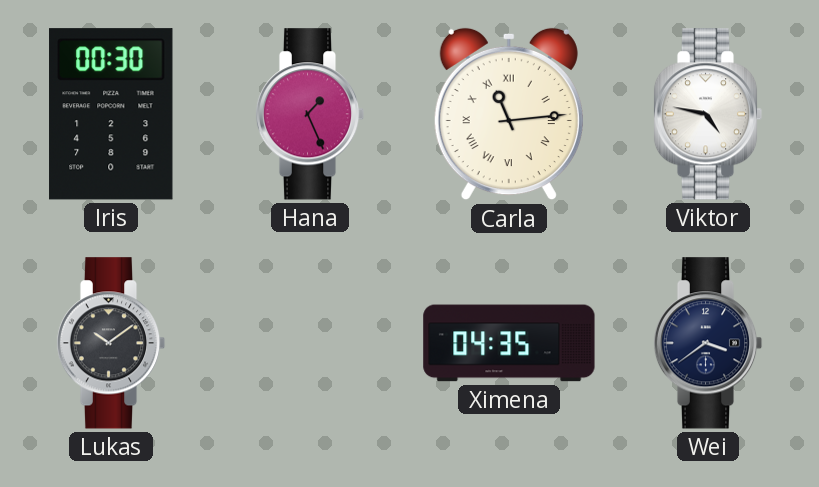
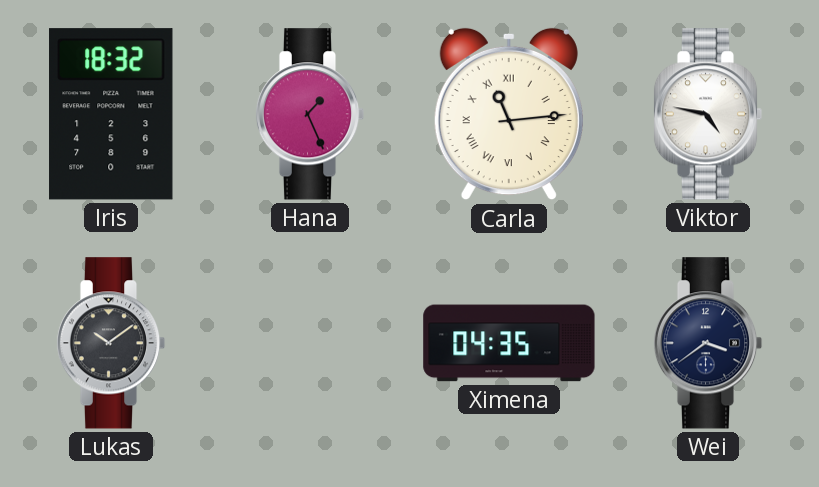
Iris: 00:30 -> 18:32
